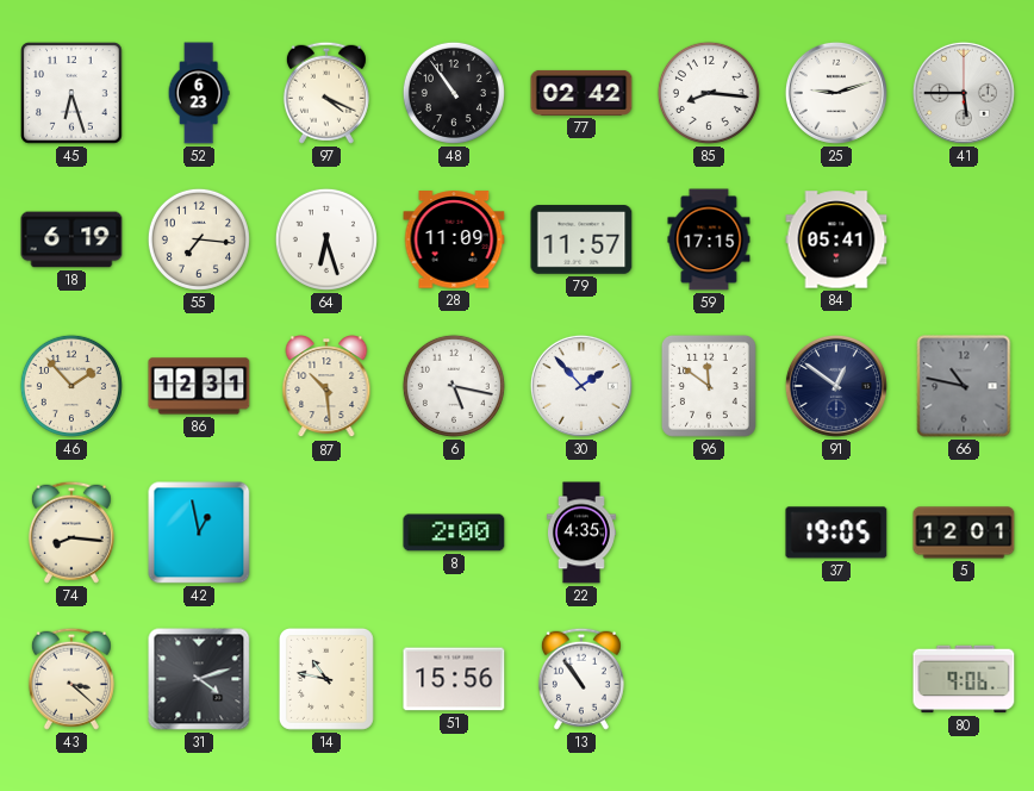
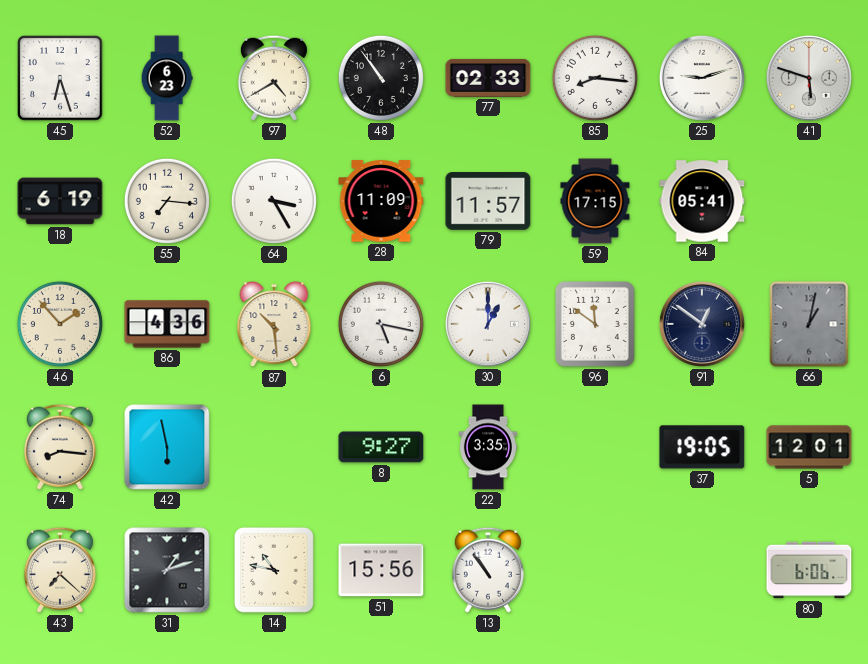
97: 4:19 -> 4:40
77: 02:42 -> 02:33
41: 5:45 -> 5:48
64: 6:27 -> 3:25
86: 12:31 -> 4:36
30: 1:53 -> 1:00
66: 10:47 -> 1:02
42: 12:58 -> 5:58
8: 2:00 -> 9:27
22: 4:35 -> 3:35
43: 3:22 -> 7:22
31: 4:12 -> 1:12
80: 9:06 -> 6:06
